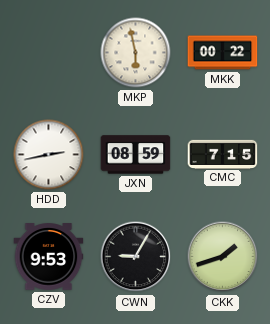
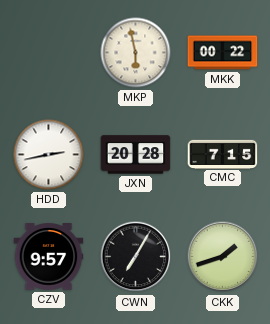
JXN: 08:59 -> 20:28
CZV: 9:53 -> 9:57
CWN: 9:05 -> 7:05
